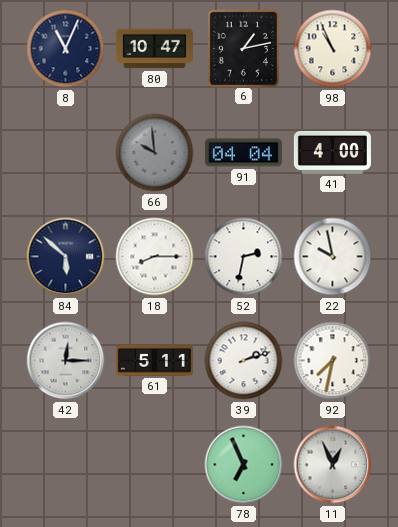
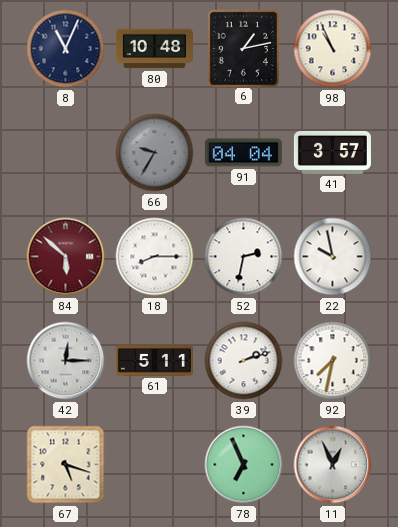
80: 10:47 -> 10:48
66: 9:59 -> 9:35
41: 4:00 -> 3:57
84 dial: navy -> burgundy
67: none -> 5:18
